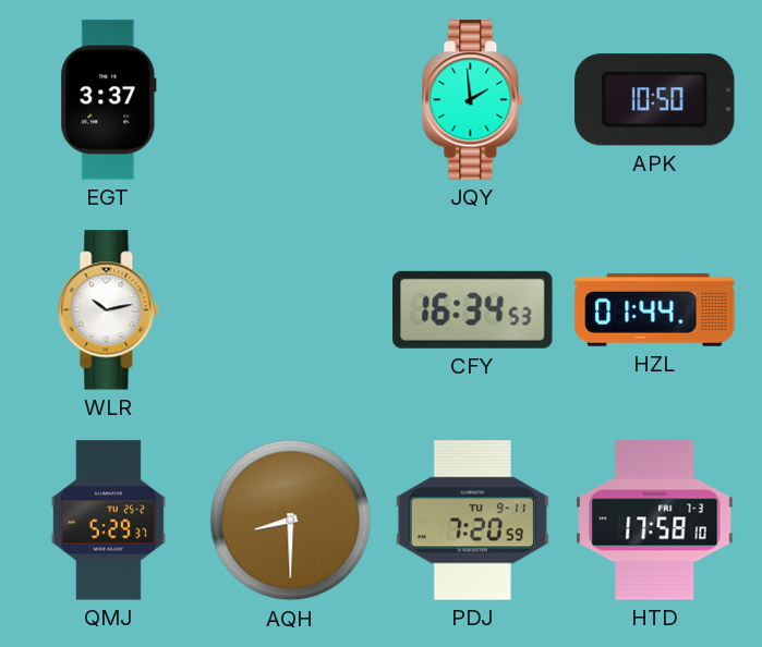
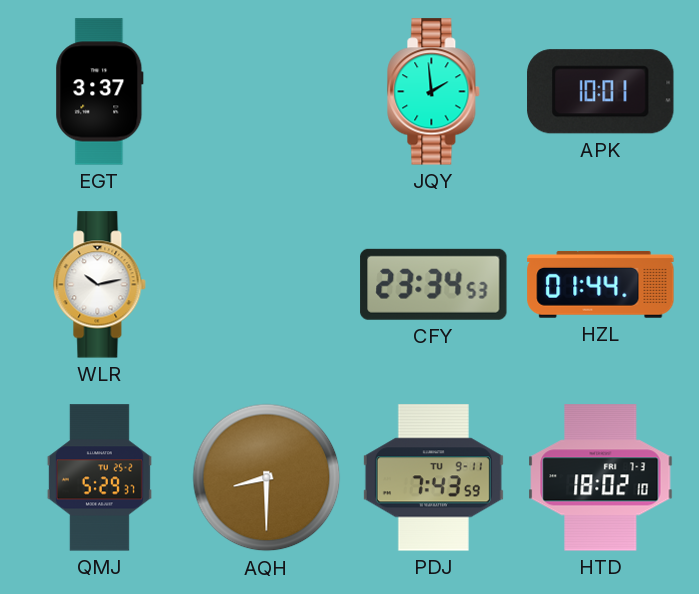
APK: 10:50 -> 10:01
CFY: 16:34 -> 23:34
PDJ: 7:20 -> 7:43
HTD: 17:58 -> 18:02
